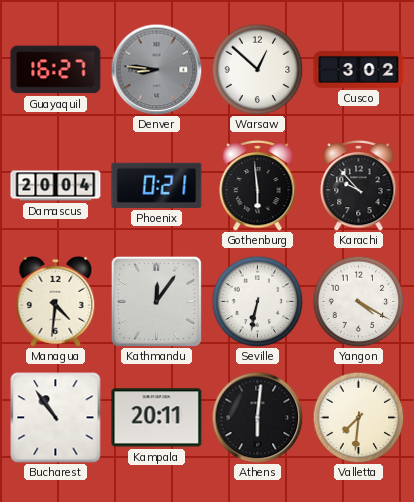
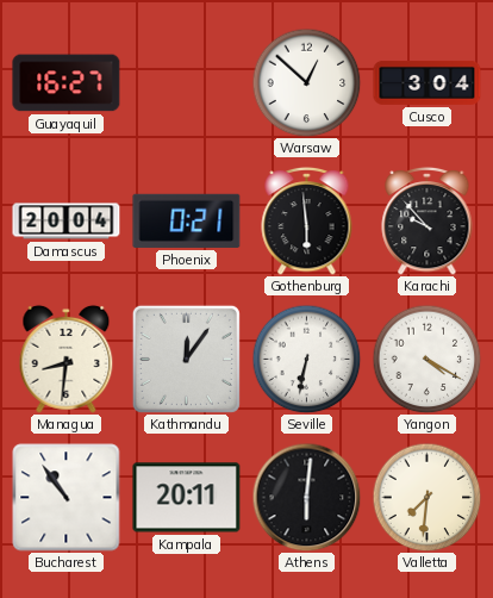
Denver: 8:46 -> none
Cusco: 3:02 -> 3:04
Managua: 4:31 -> 8:31
